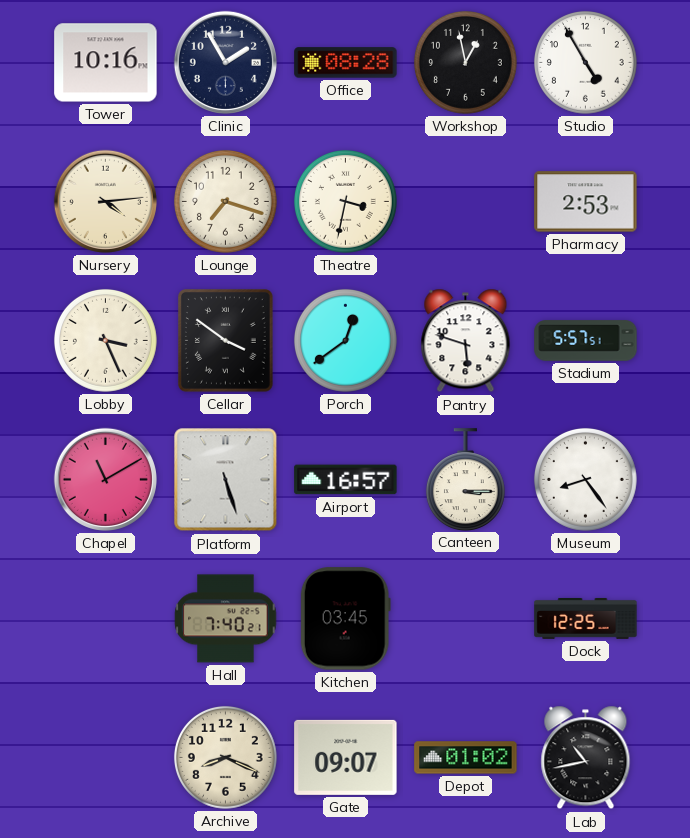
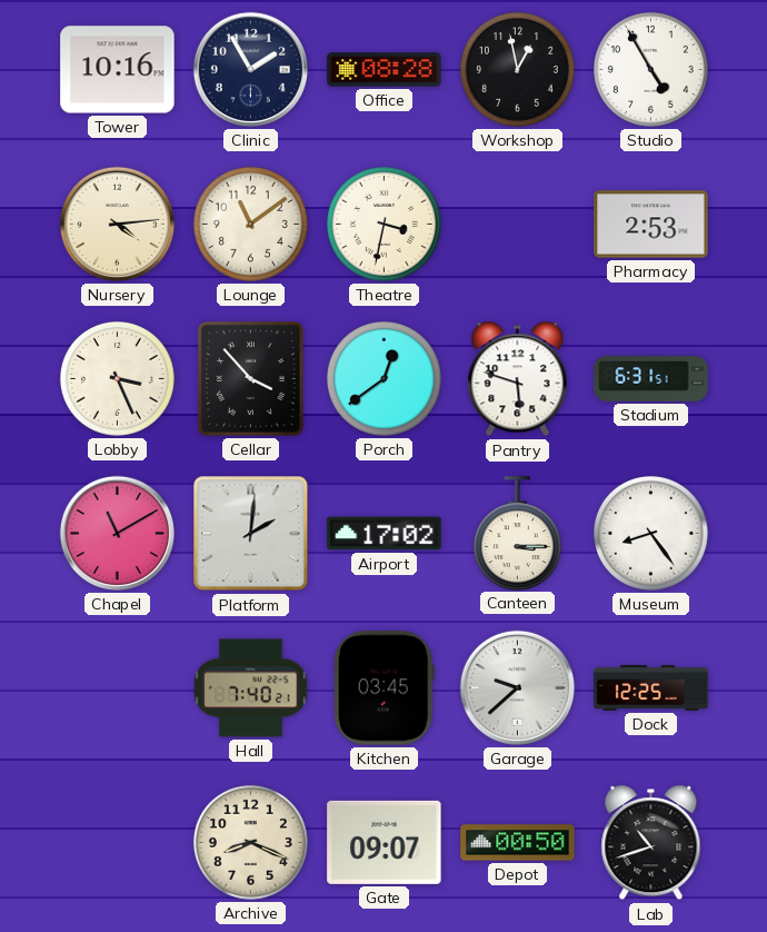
Lounge: 7:18 -> 11:09
Cellar: 3:51 -> 3:53
Stadium: 5:57 -> 6:31
Platform: 5:27 -> 2:01
Airport: 16:57 -> 17:02
Garage: none -> 9:38
Depot: 01:02 -> 00:50
Lab: 10:43 -> 10:42
